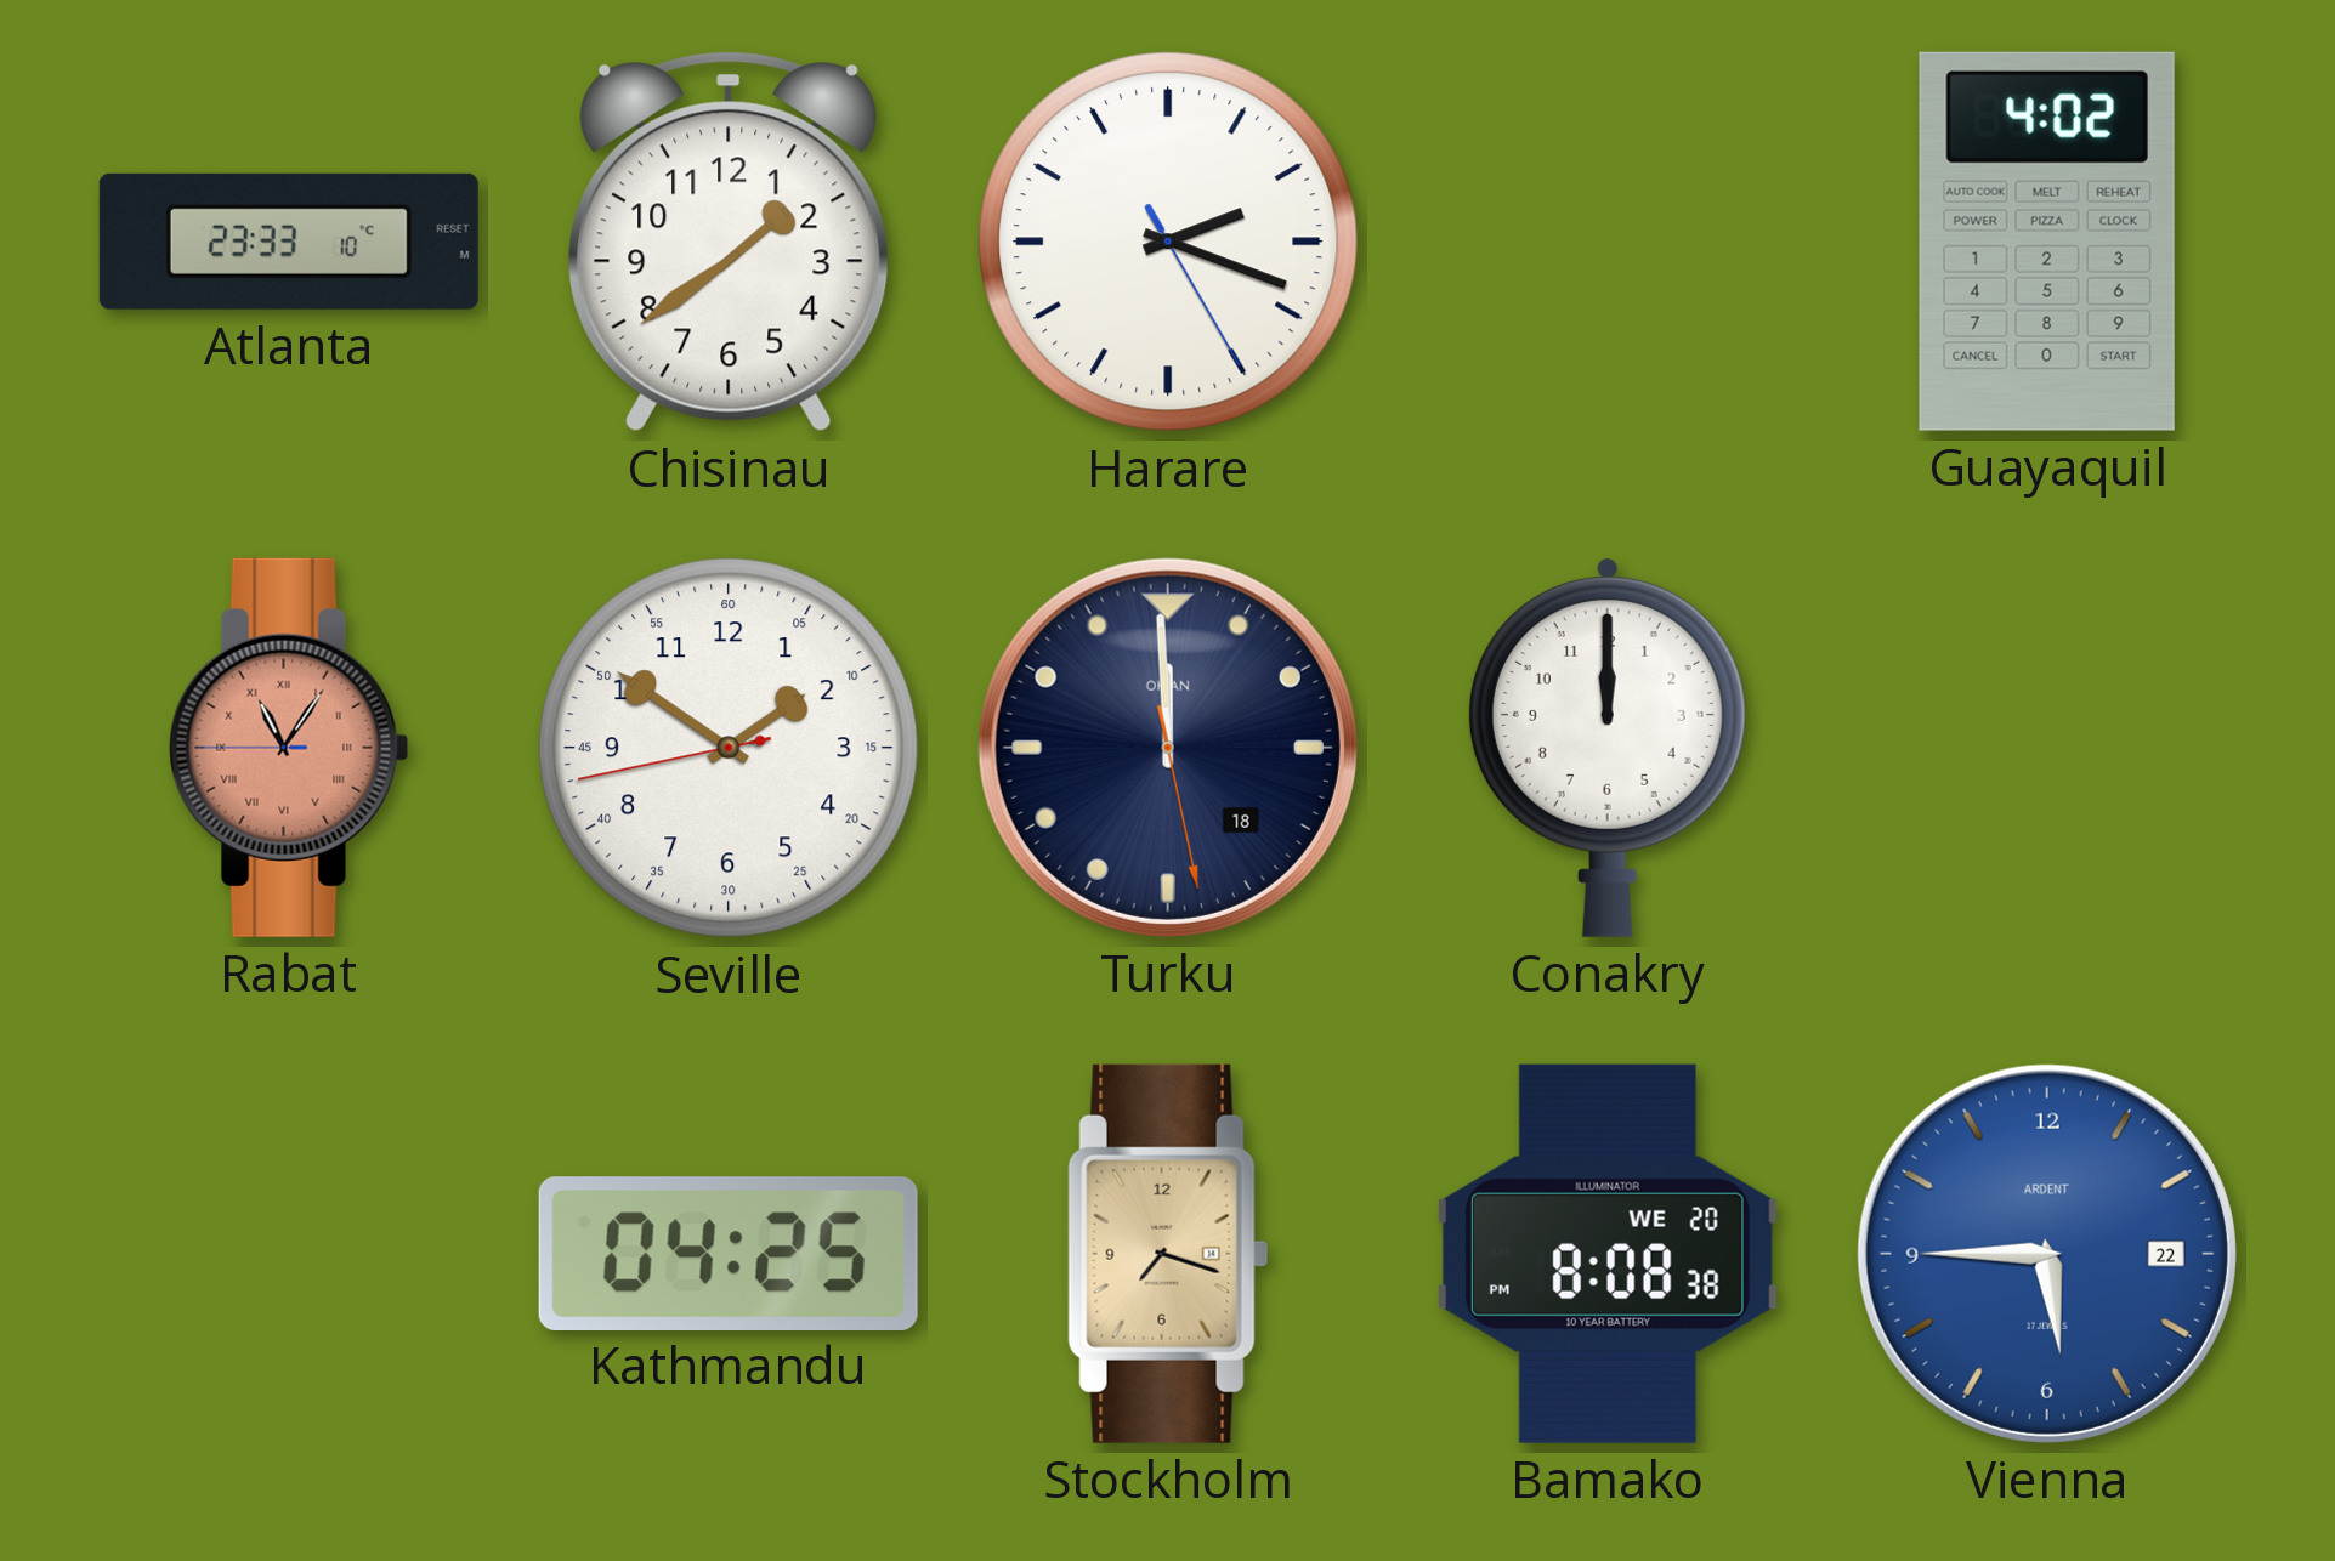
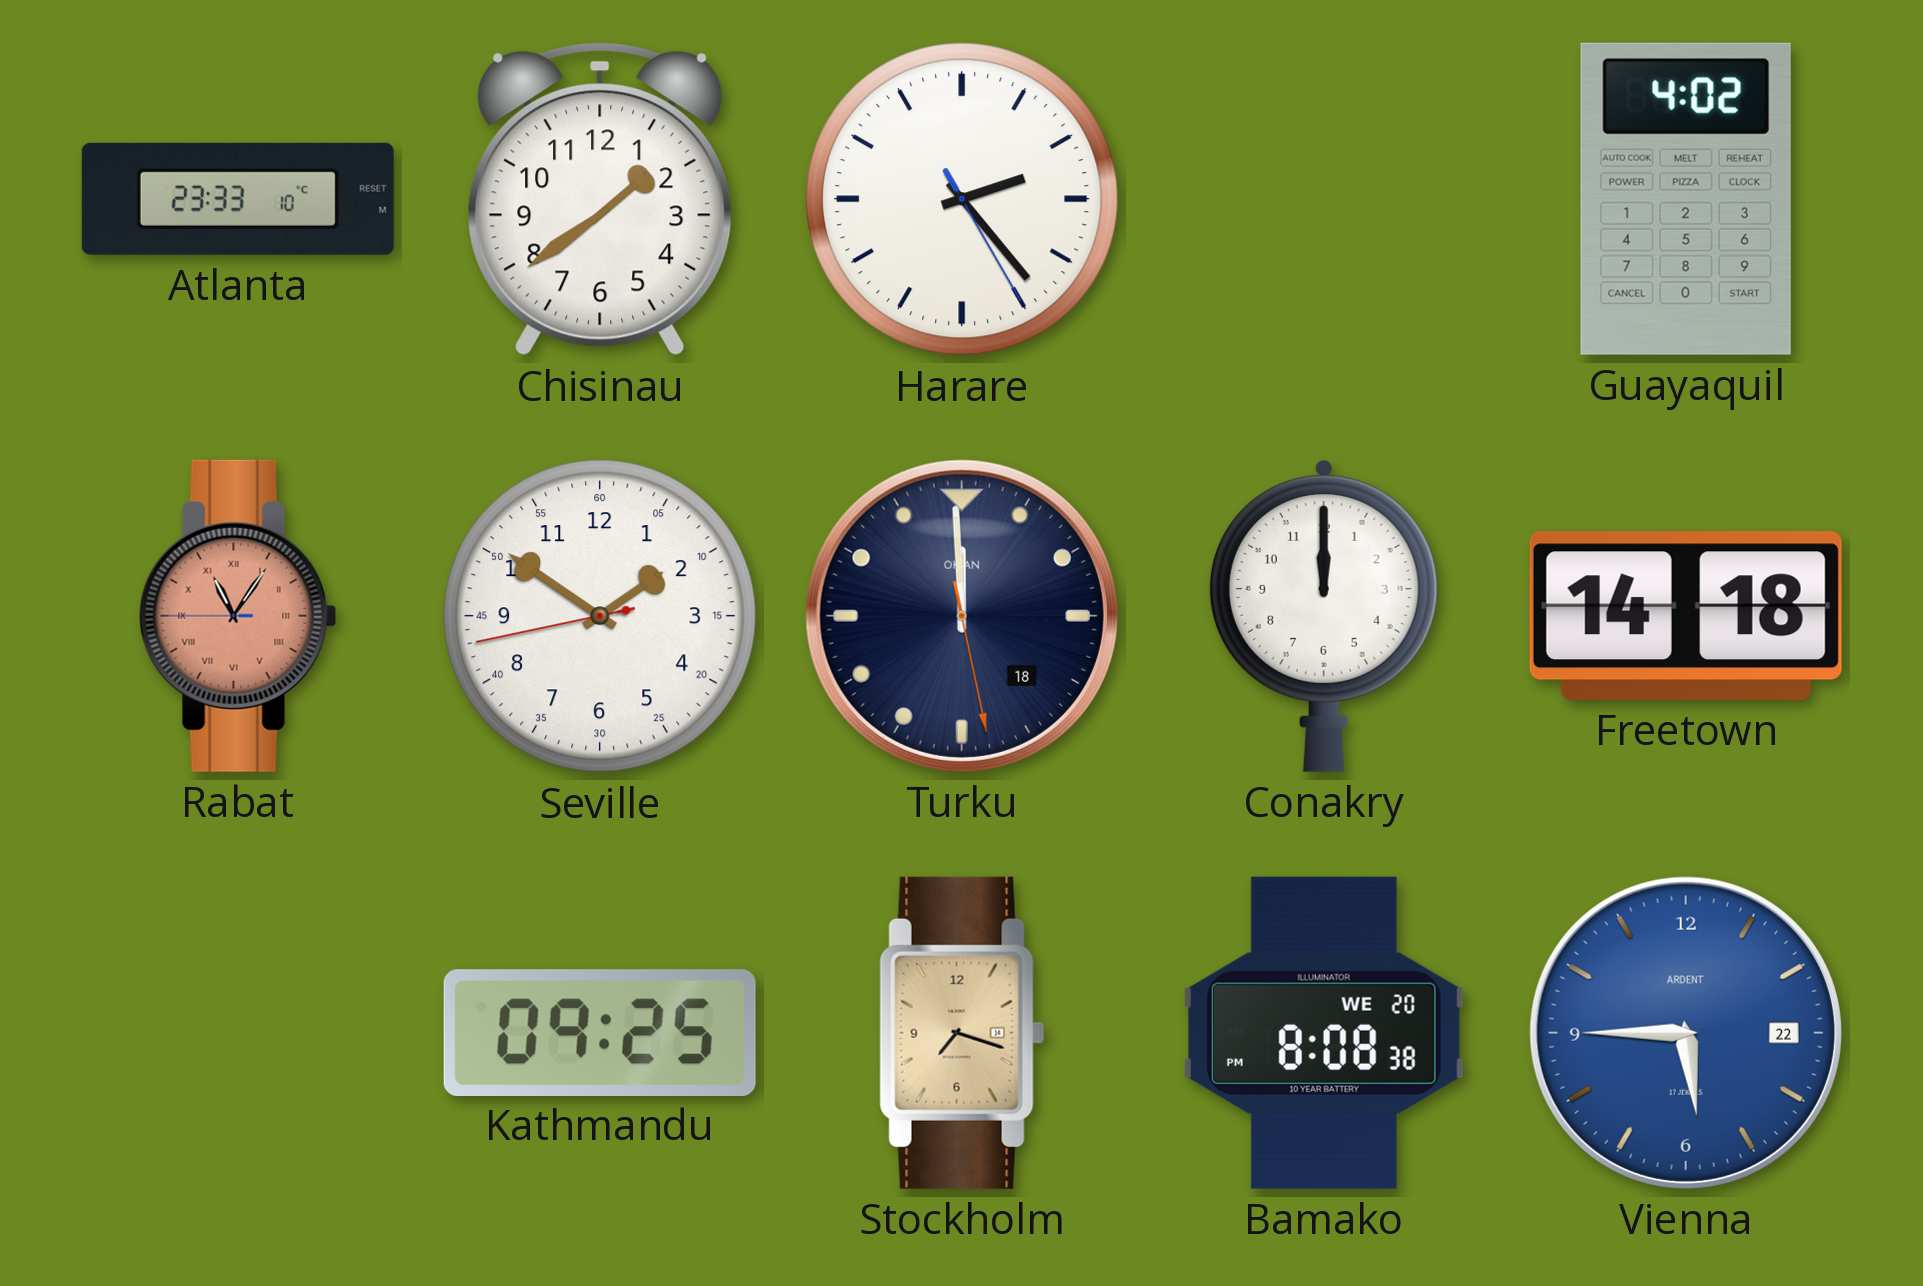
Harare: 2:18 -> 2:23
Freetown: none -> 14:18
Kathmandu: 04:25 -> 09:25
